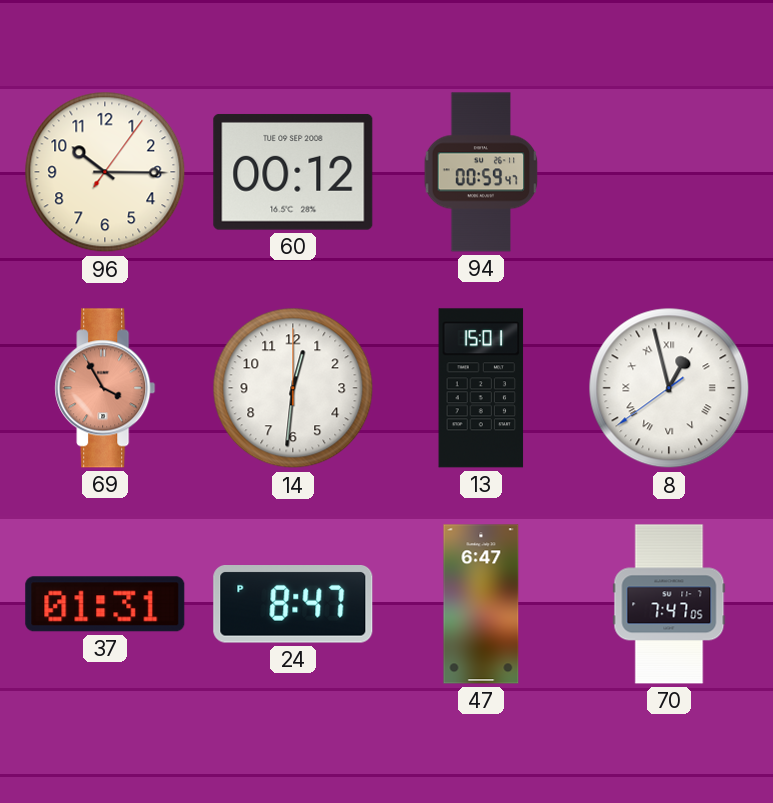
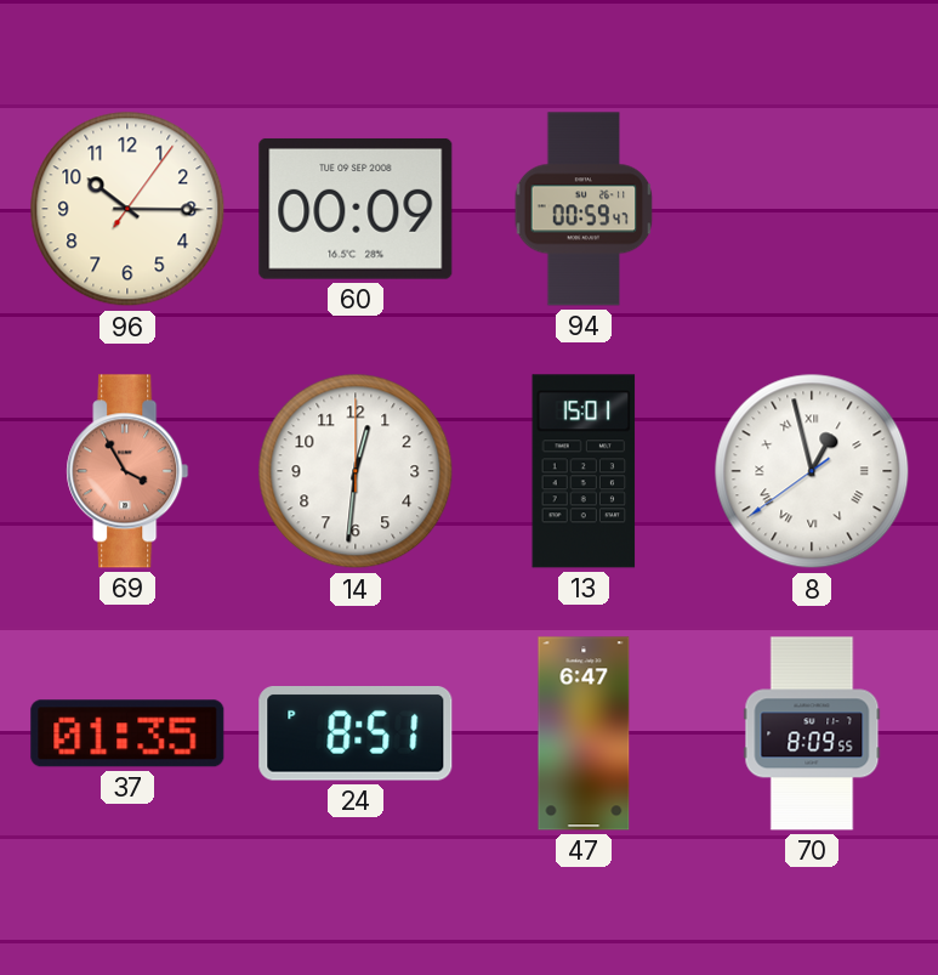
60: 00:12 -> 00:09
37: 01:31 -> 01:35
24: 8:47 -> 8:51
70: 7:47 -> 8:09
